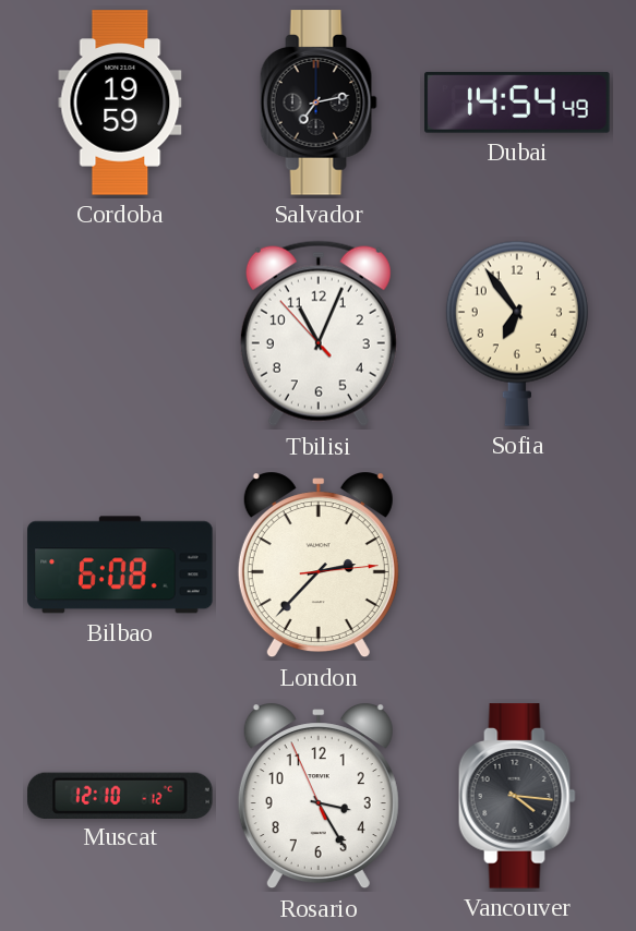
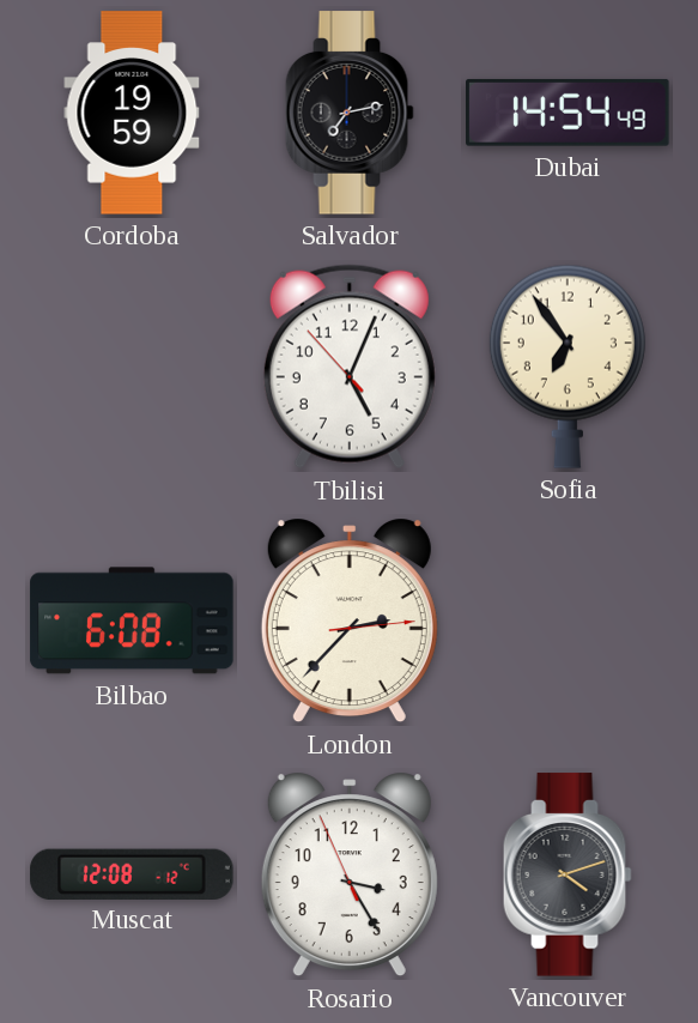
Tbilisi: 11:03 -> 5:03
Muscat: 12:10 -> 12:08
Vancouver: 4:16 -> 4:12
